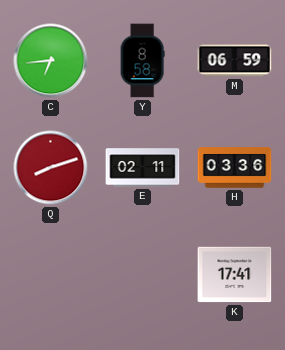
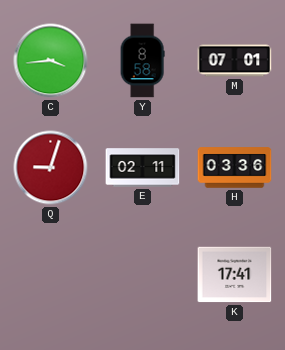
C: 6:44 -> 3:44
M: 06:59 -> 07:01
Q: 8:12 -> 9:03
